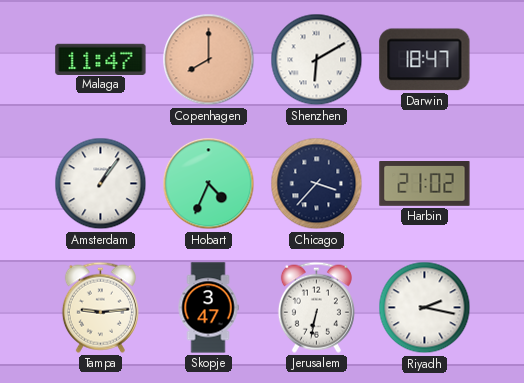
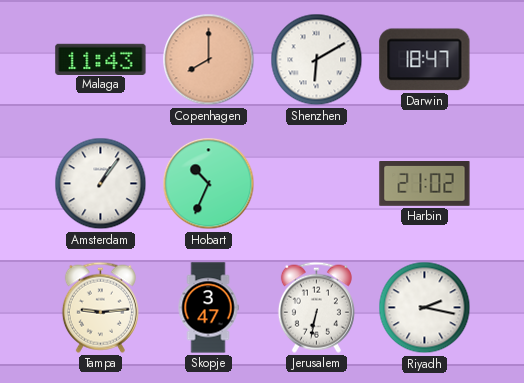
Malaga: 11:47 -> 11:43
Hobart: 4:34 -> 10:34
Chicago: 3:37 -> none
